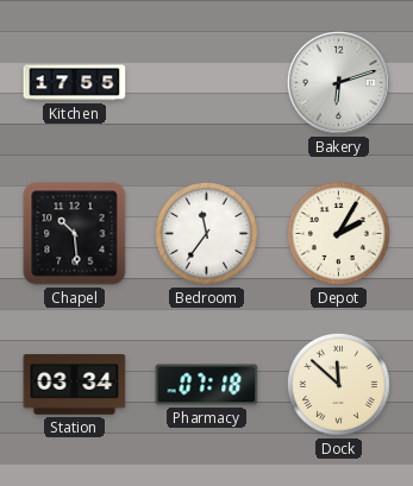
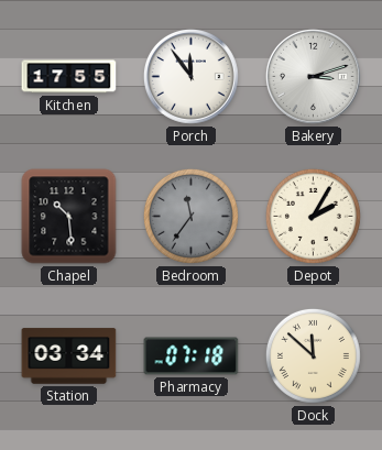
Porch: none -> 11:54
Bakery: 6:12 -> 3:12
Bedroom dial: white -> grey
